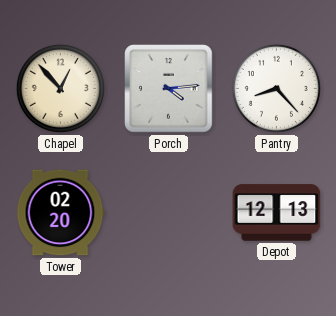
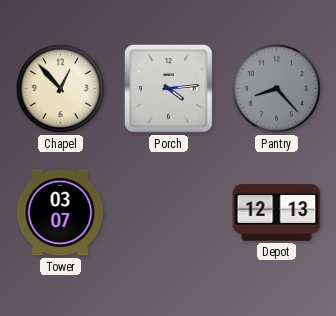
Pantry dial: white -> grey
Tower: 02:20 -> 03:07
